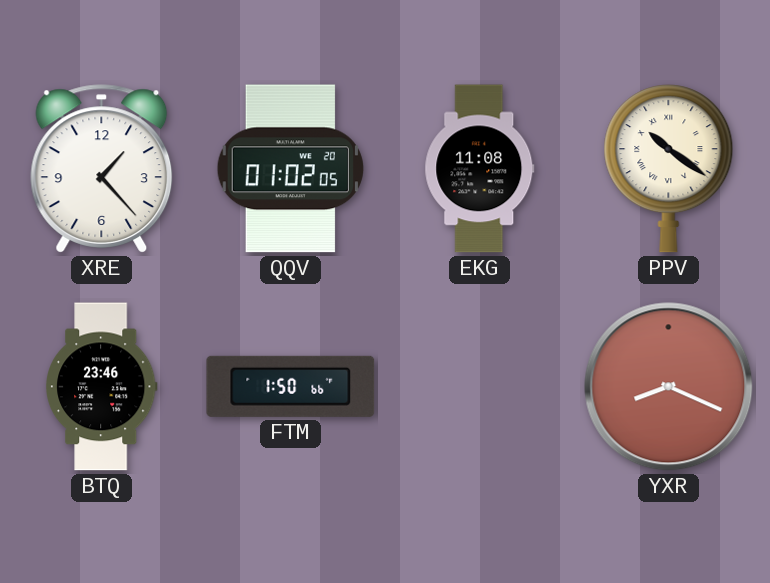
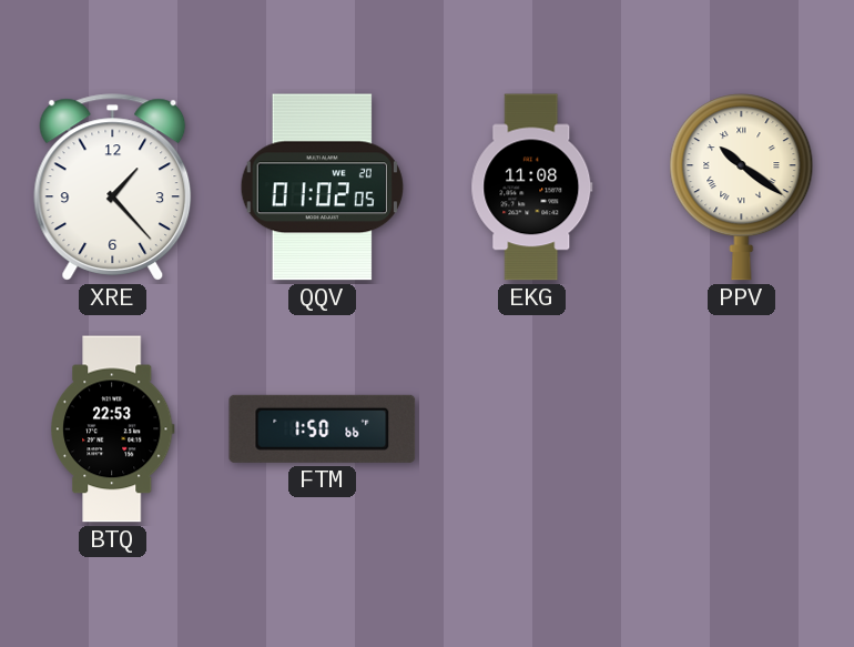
BTQ: 23:46 -> 22:53
YXR: 8:19 -> none
